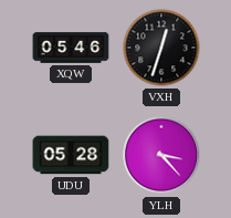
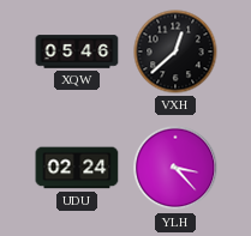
VXH: 12:33 -> 12:38
UDU: 05:28 -> 02:24
